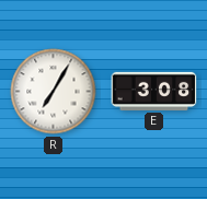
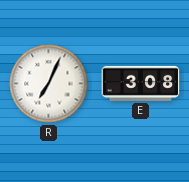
R: 7:05 -> 7:04
